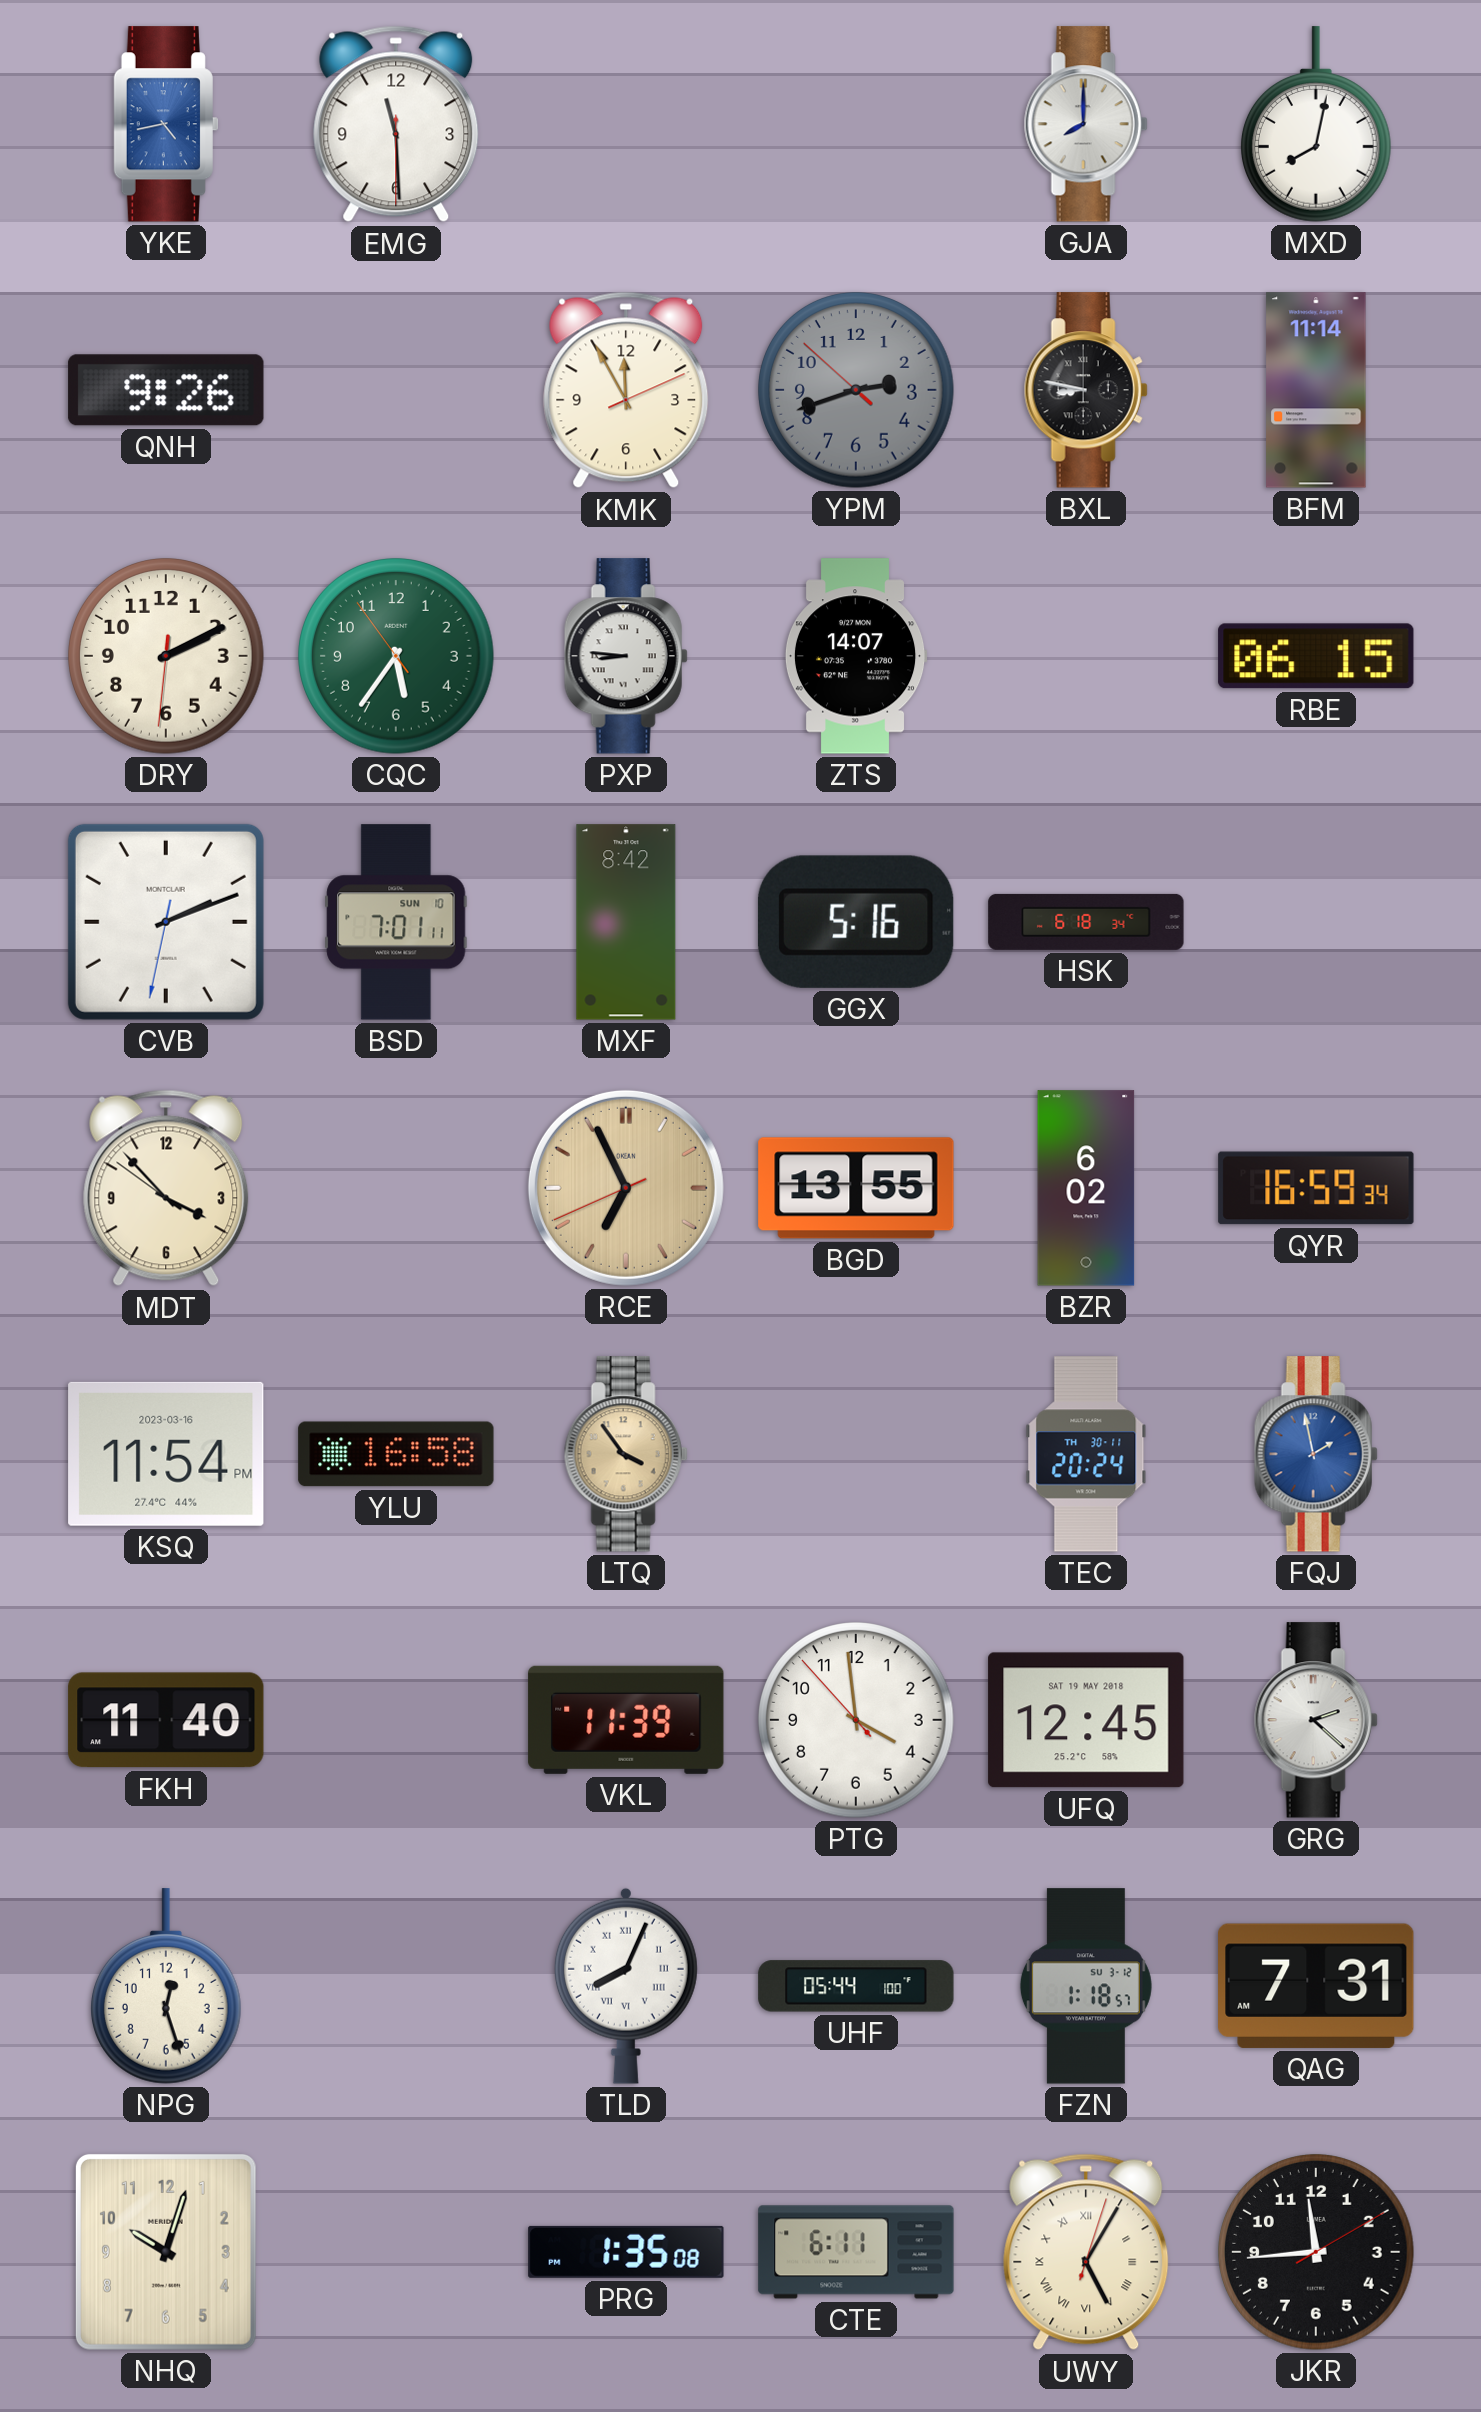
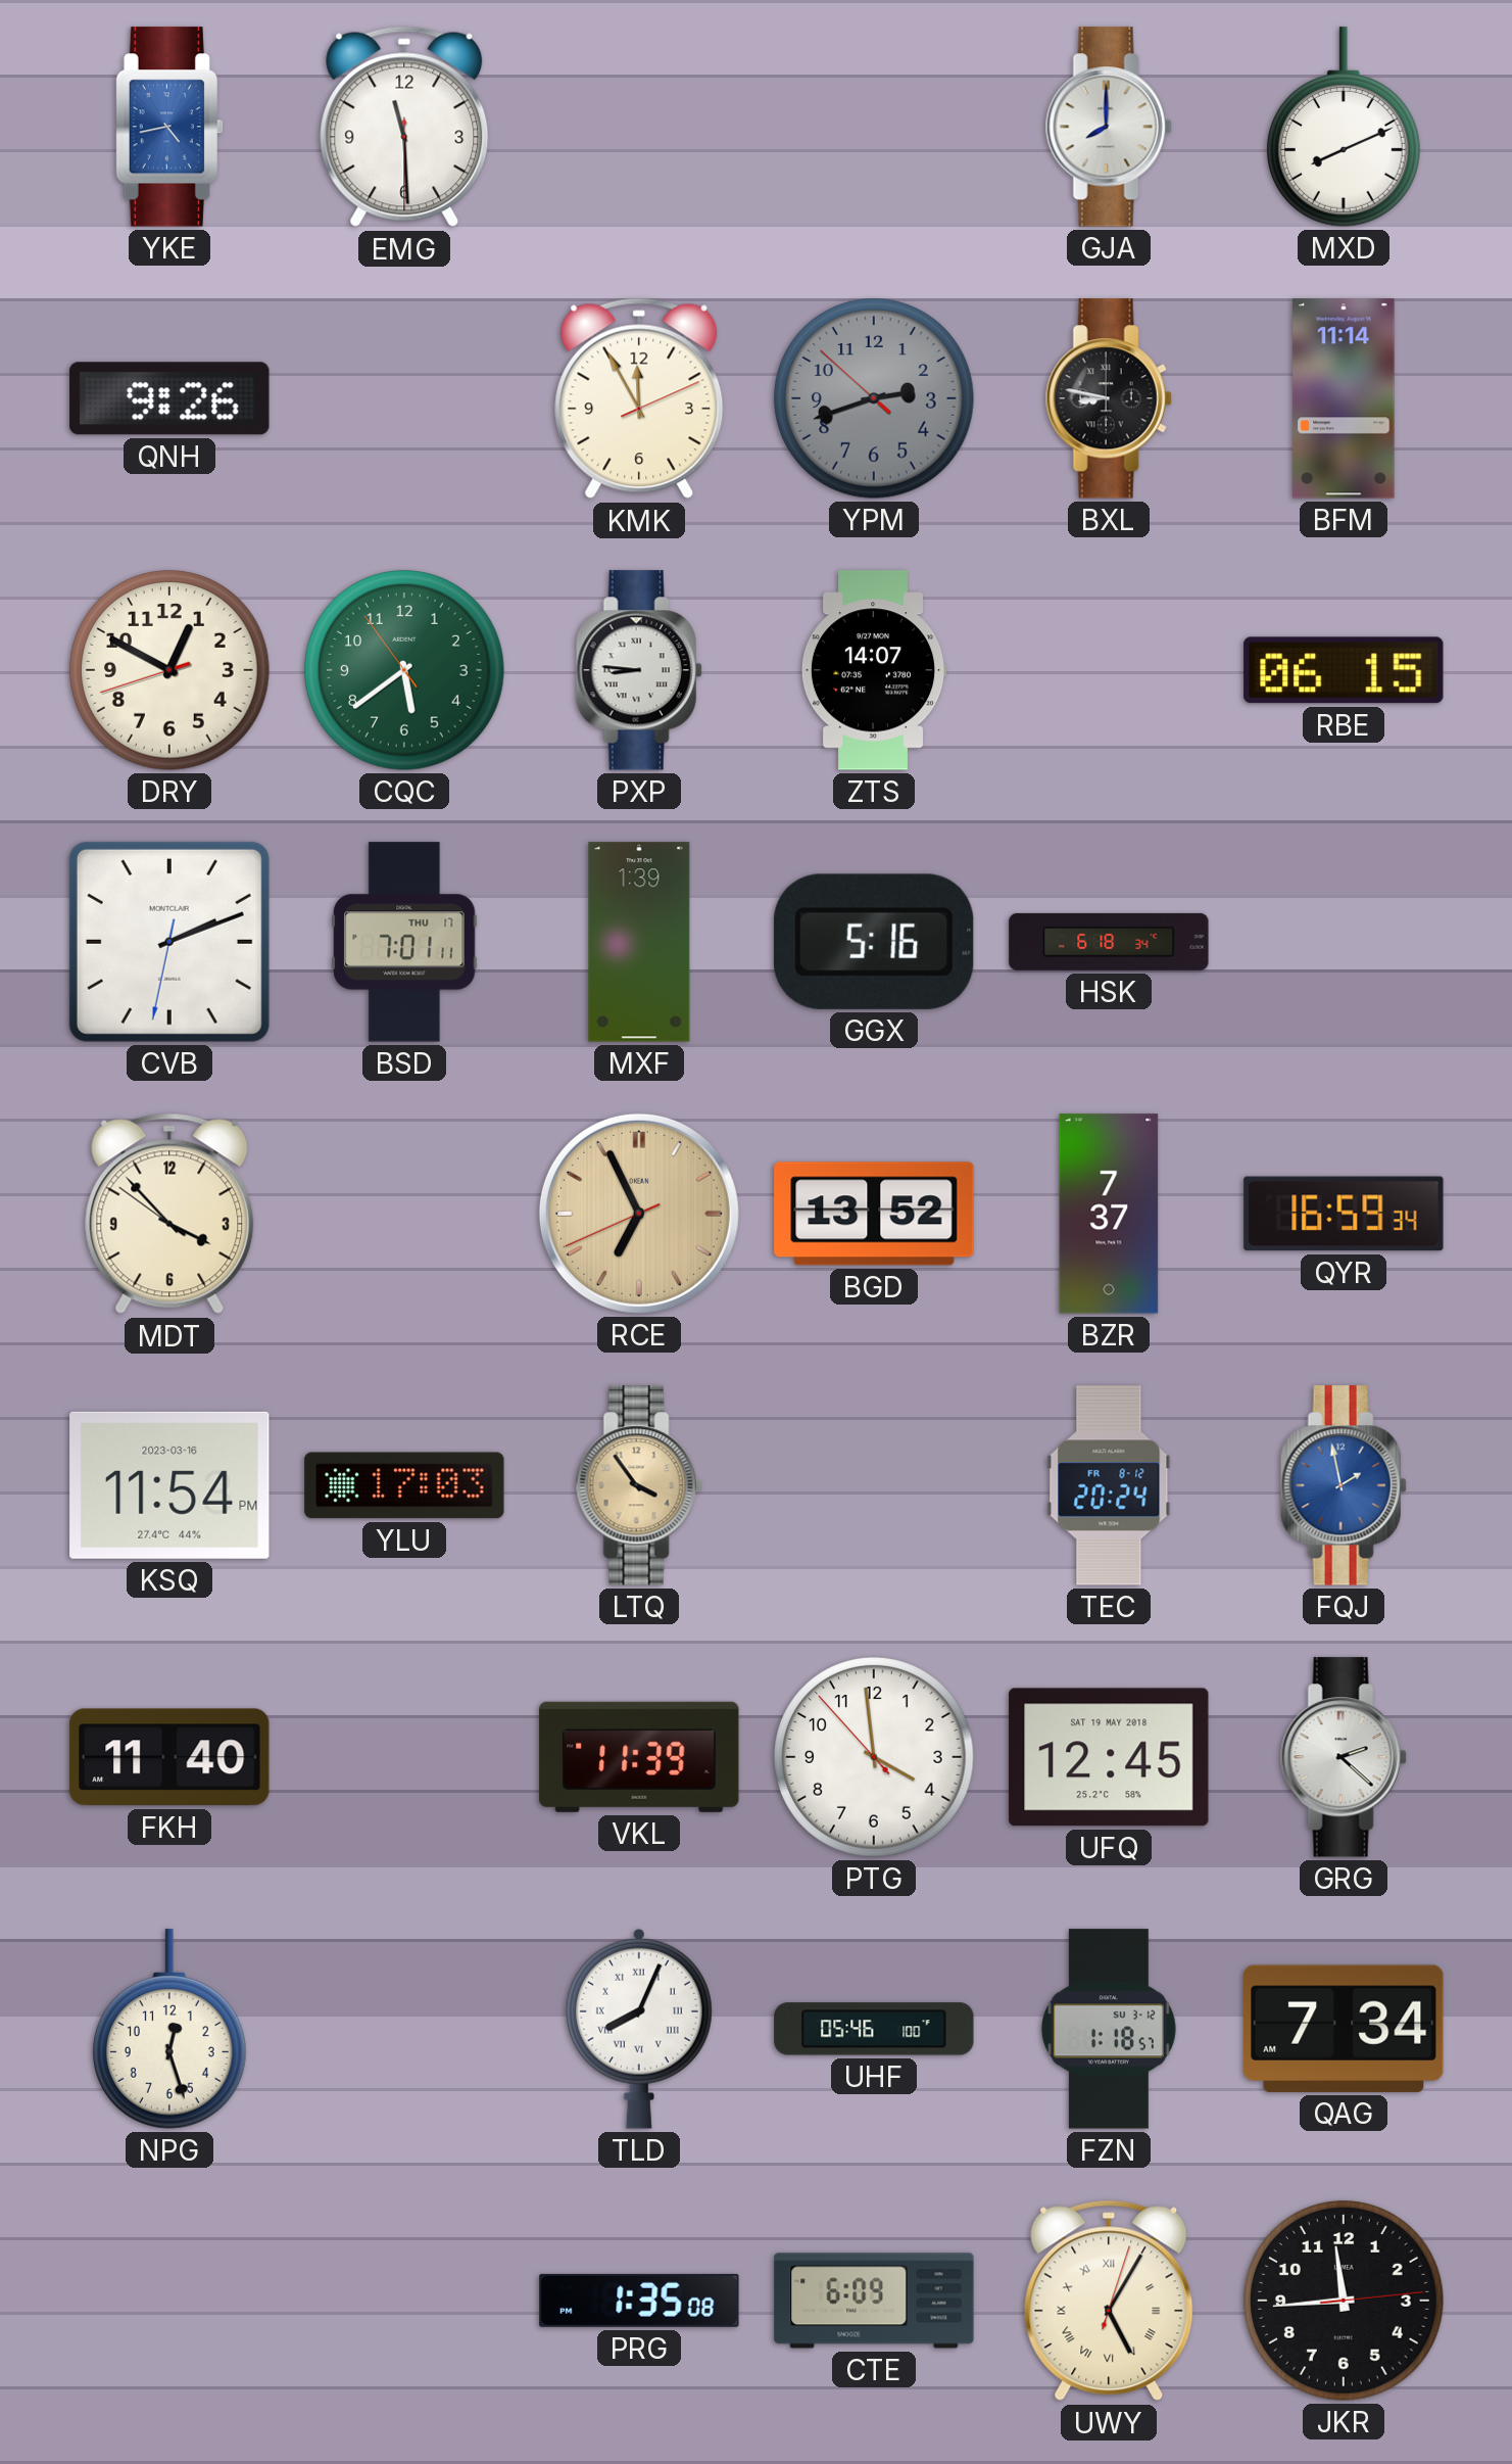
MXD: 8:02 -> 8:11
DRY: 2:10 -> 12:49
CQC: 5:35 -> 5:38
BSD date: SUN 10 -> THU 17
MXF: 8:42 -> 1:39
BGD: 13:55 -> 13:52
BZR: 6:02 -> 7:37
YLU: 16:58 -> 17:03
TEC date: TH 30-11 -> FR 8-12
UHF: 05:44 -> 05:46
QAG: 7:31 -> 7:34
NHQ: 10:03 -> none
CTE: 6:11 -> 6:09
JKR: 11:44:10 -> 11:44:14
